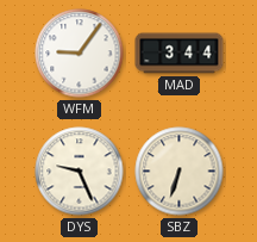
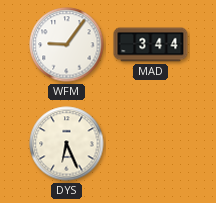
DYS: 9:26 -> 6:26
SBZ: 6:33 -> none
